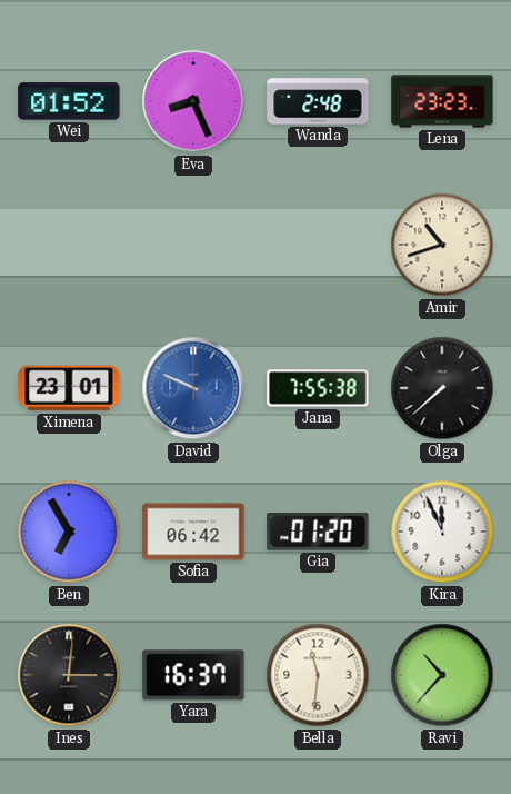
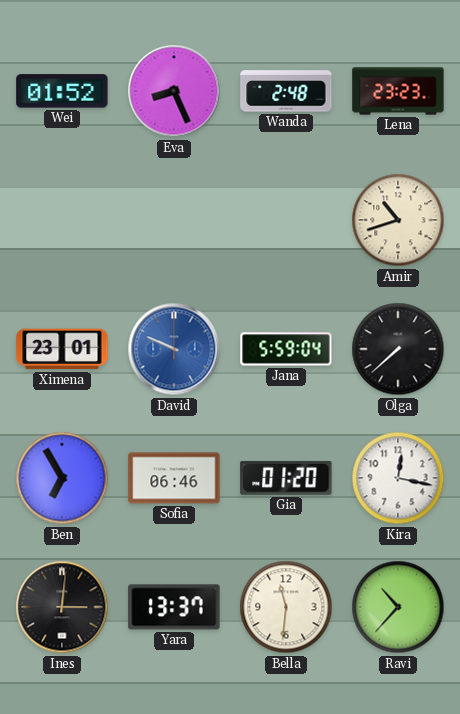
Jana: 7:55 -> 5:59
Sofia: 06:42 -> 06:46
Kira: 11:56 -> 12:17
Yara: 16:37 -> 13:37
